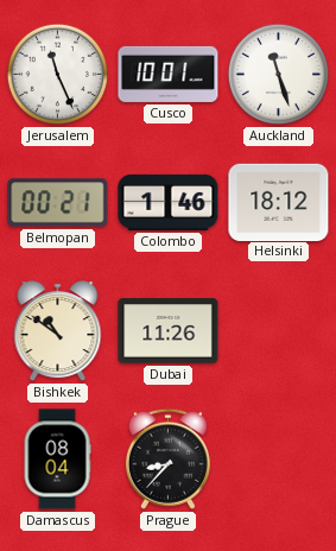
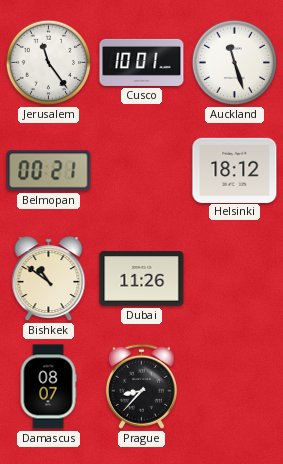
Jerusalem: 11:26 -> 11:24
Colombo: 1:46 -> none
Damascus: 08:04 -> 08:07
